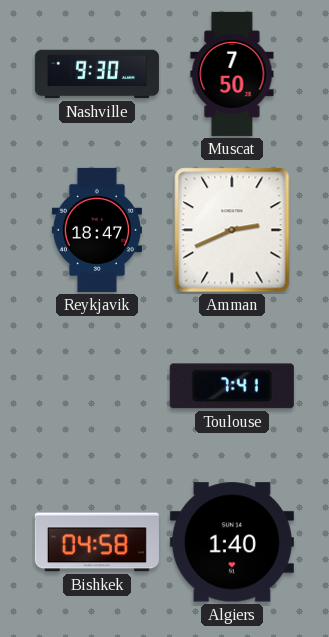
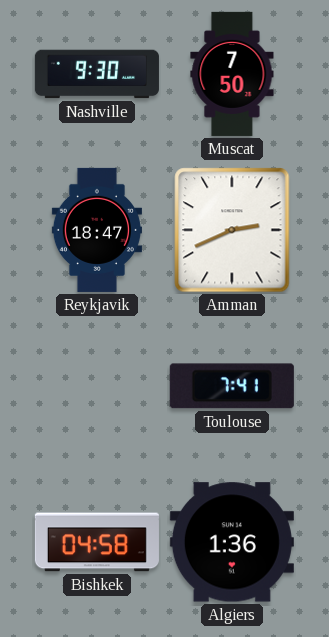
Algiers: 1:40 -> 1:36
